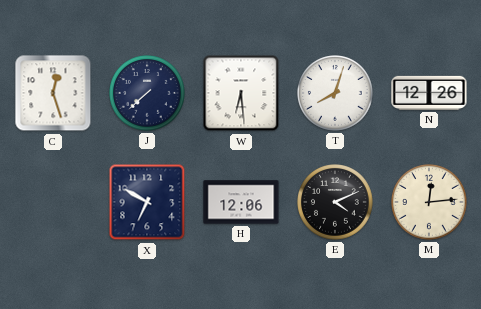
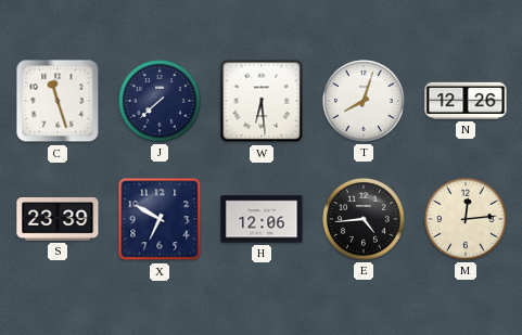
C: 12:27 -> 11:27
S: none -> 23:39
E: 4:11 -> 4:44
